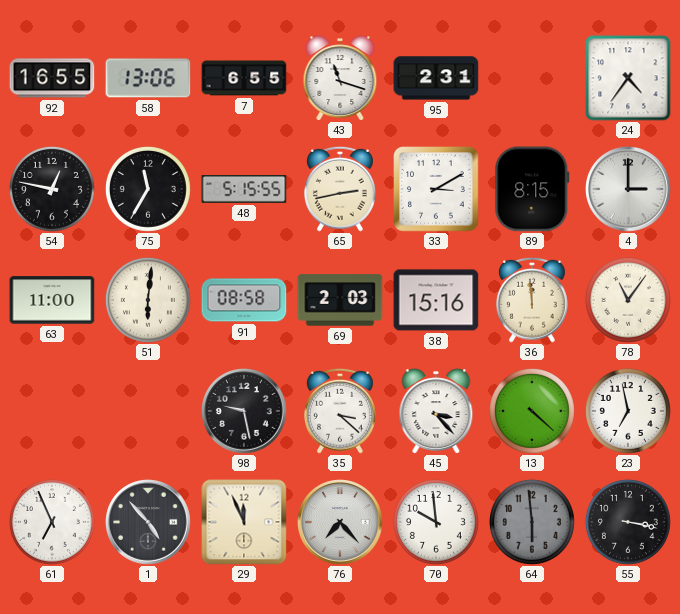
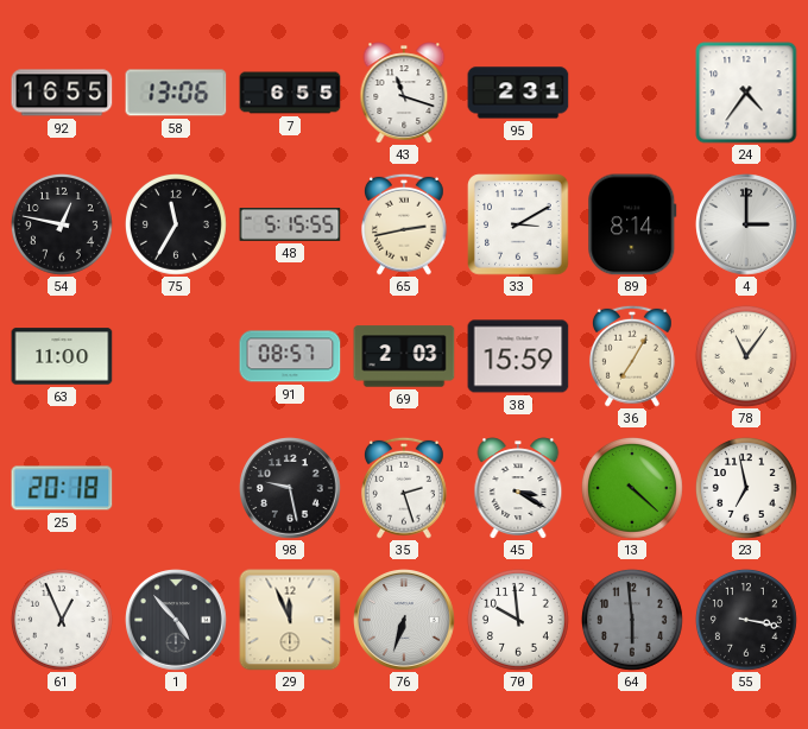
89: 8:15 -> 8:14
51: 6:01 -> none
91: 08:58 -> 08:57
38: 15:16 -> 15:59
36: 11:59 -> 7:05
25: none -> 20:18
35: 3:22 -> 2:27
45: 3:23 -> 3:20
61: 6:56 -> 12:56
76: 7:23 -> 6:33
